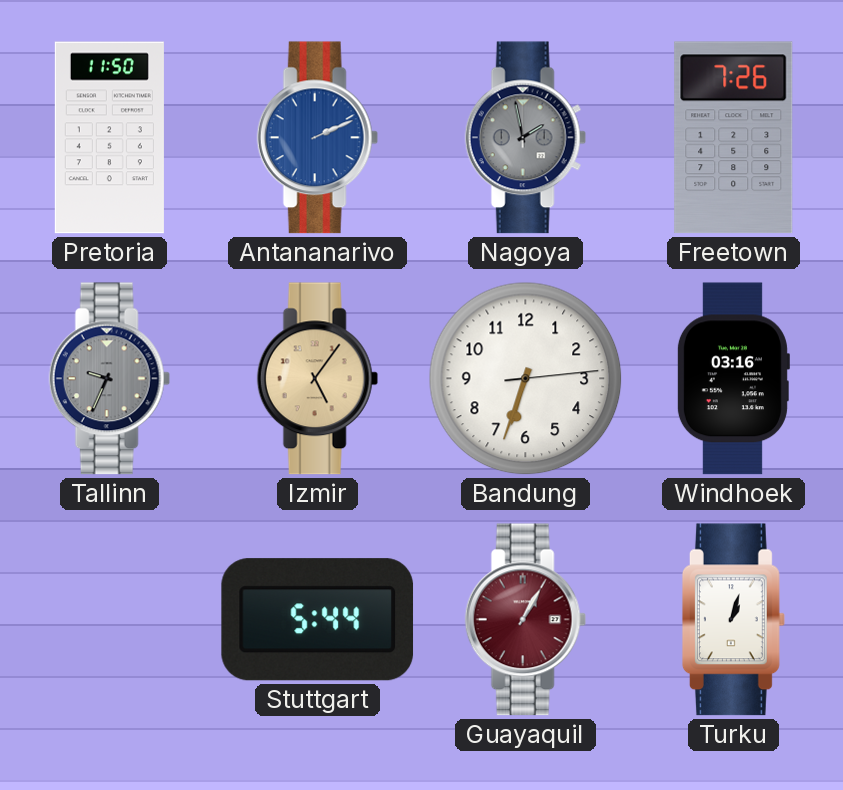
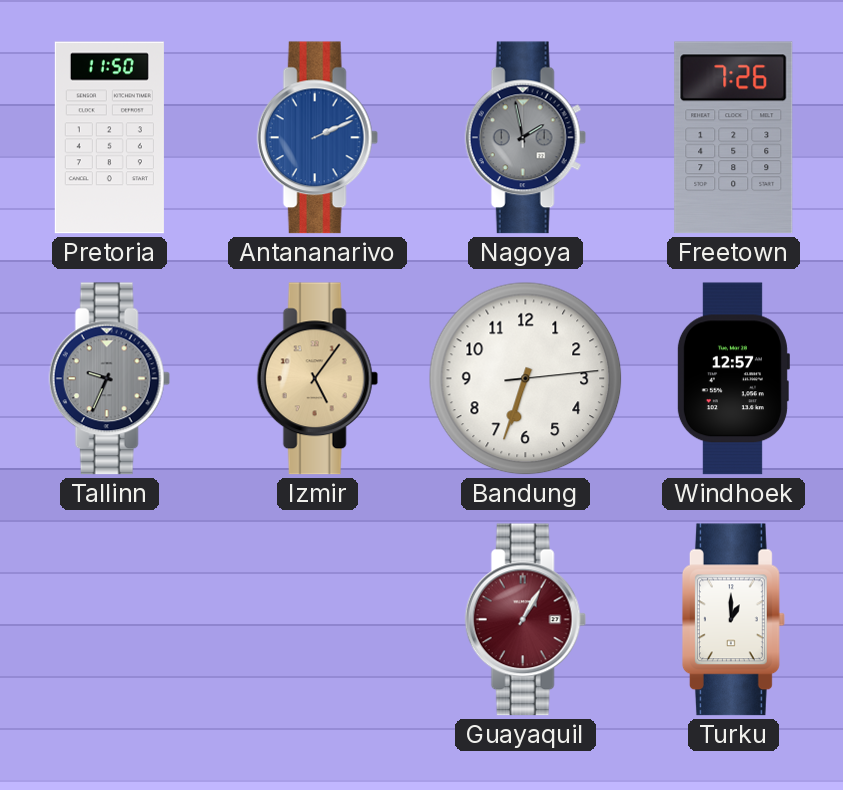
Windhoek: 03:16 -> 12:57
Stuttgart: 5:44 -> none
Turku: 1:03 -> 1:00
